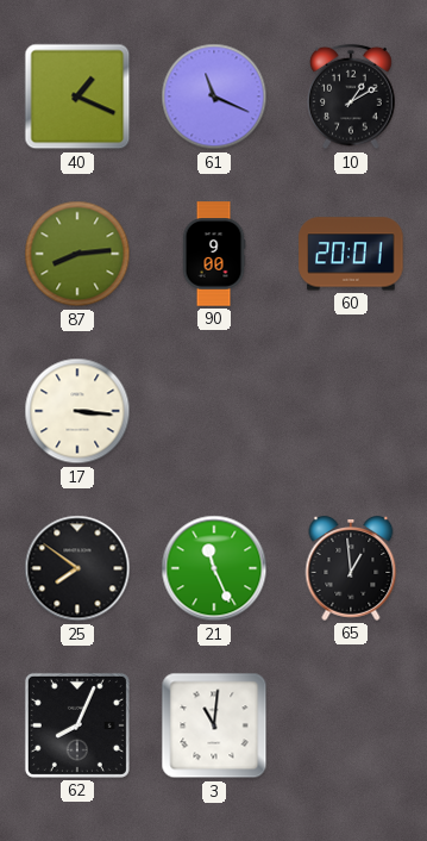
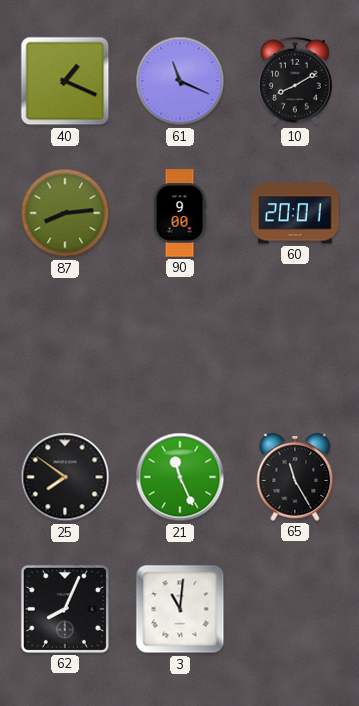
10: 1:10 -> 8:10
17: 3:16 -> none
65: 12:59 -> 11:25
